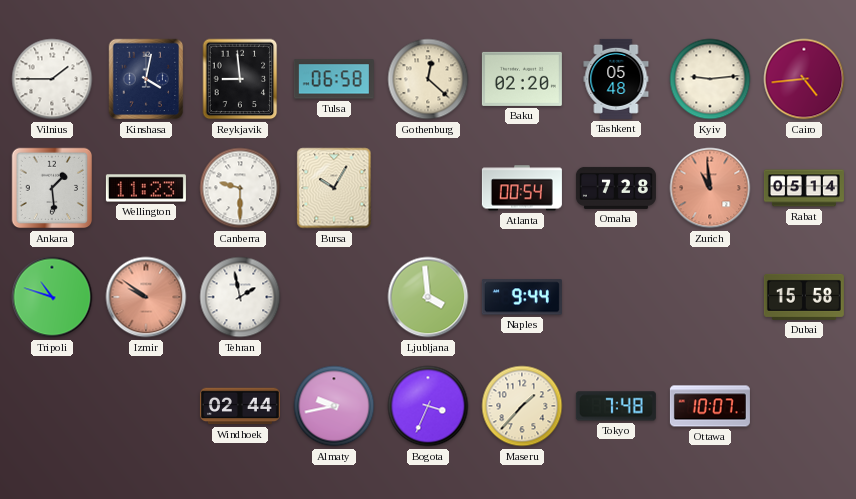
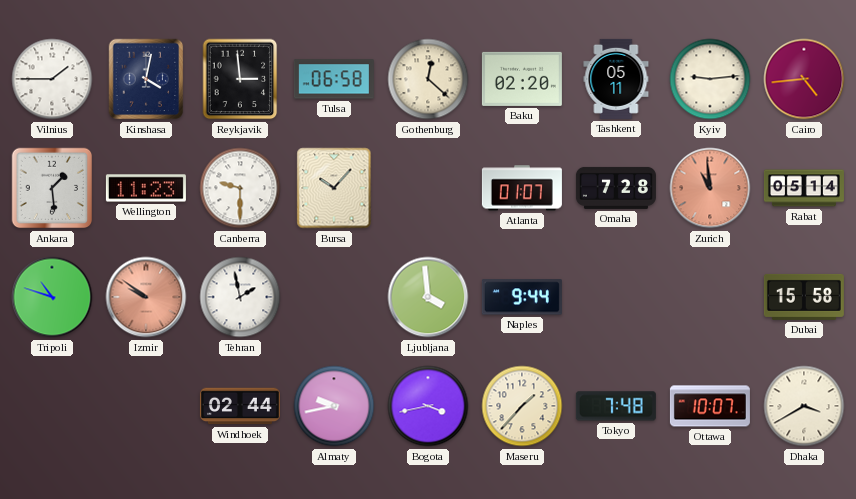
Reykjavik: 8:59 -> 2:59
Tashkent: 05:48 -> 05:11
Bursa: 10:05 -> 10:07
Atlanta: 00:54 -> 01:07
Bogota: 3:34 -> 3:43
Dhaka: none -> 3:40
